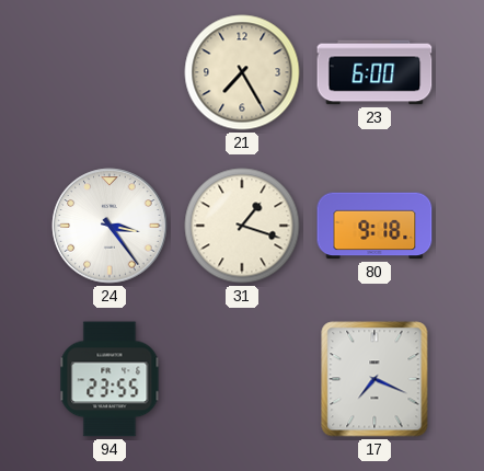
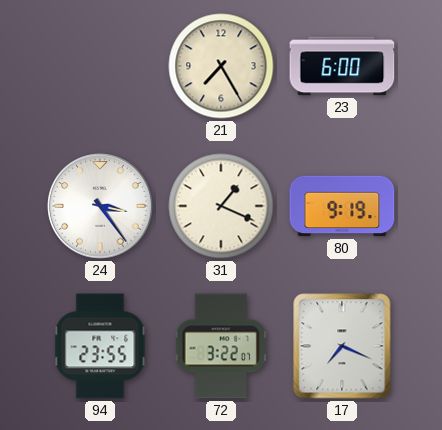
31: 1:18 -> 1:19
80: 9:18 -> 9:19
72: none -> 3:22
